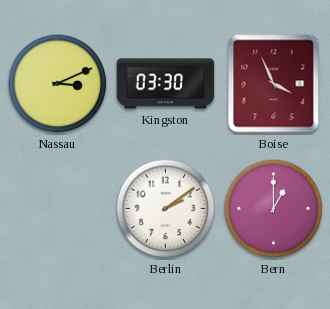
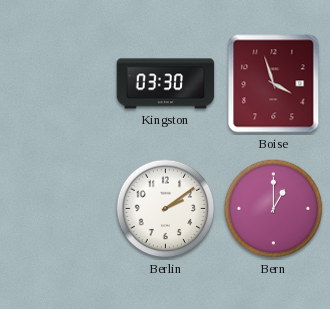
Nassau: 3:11 -> none
Boise: 3:56 -> 3:57
